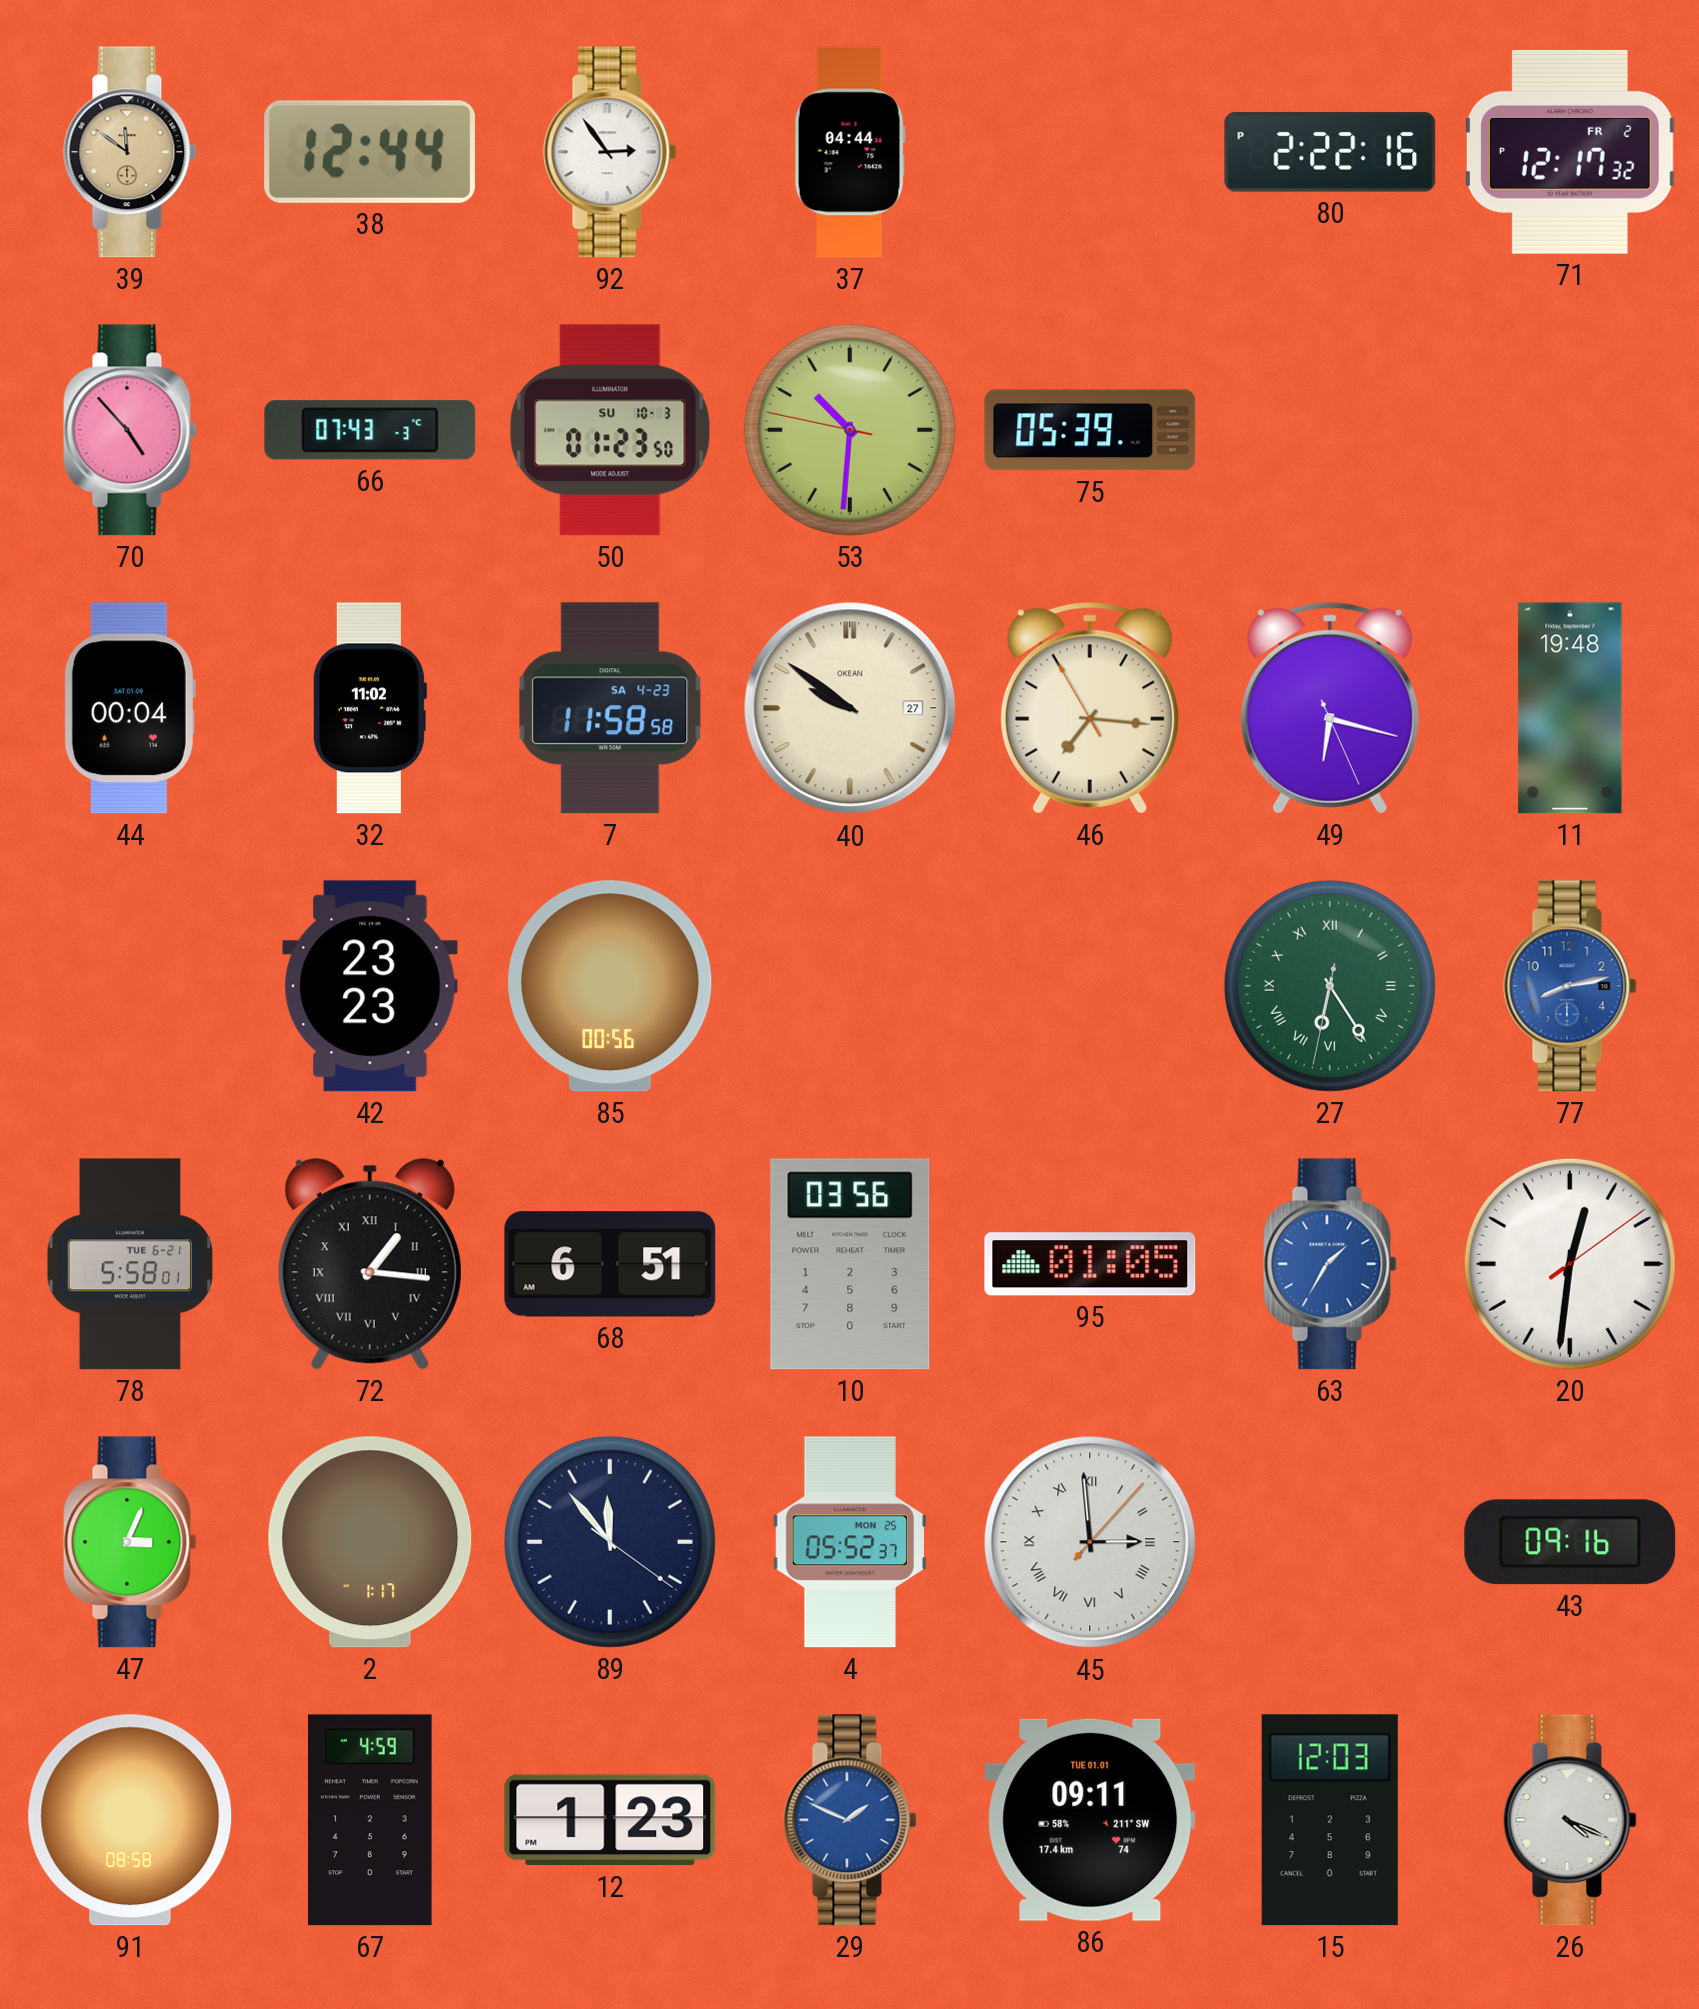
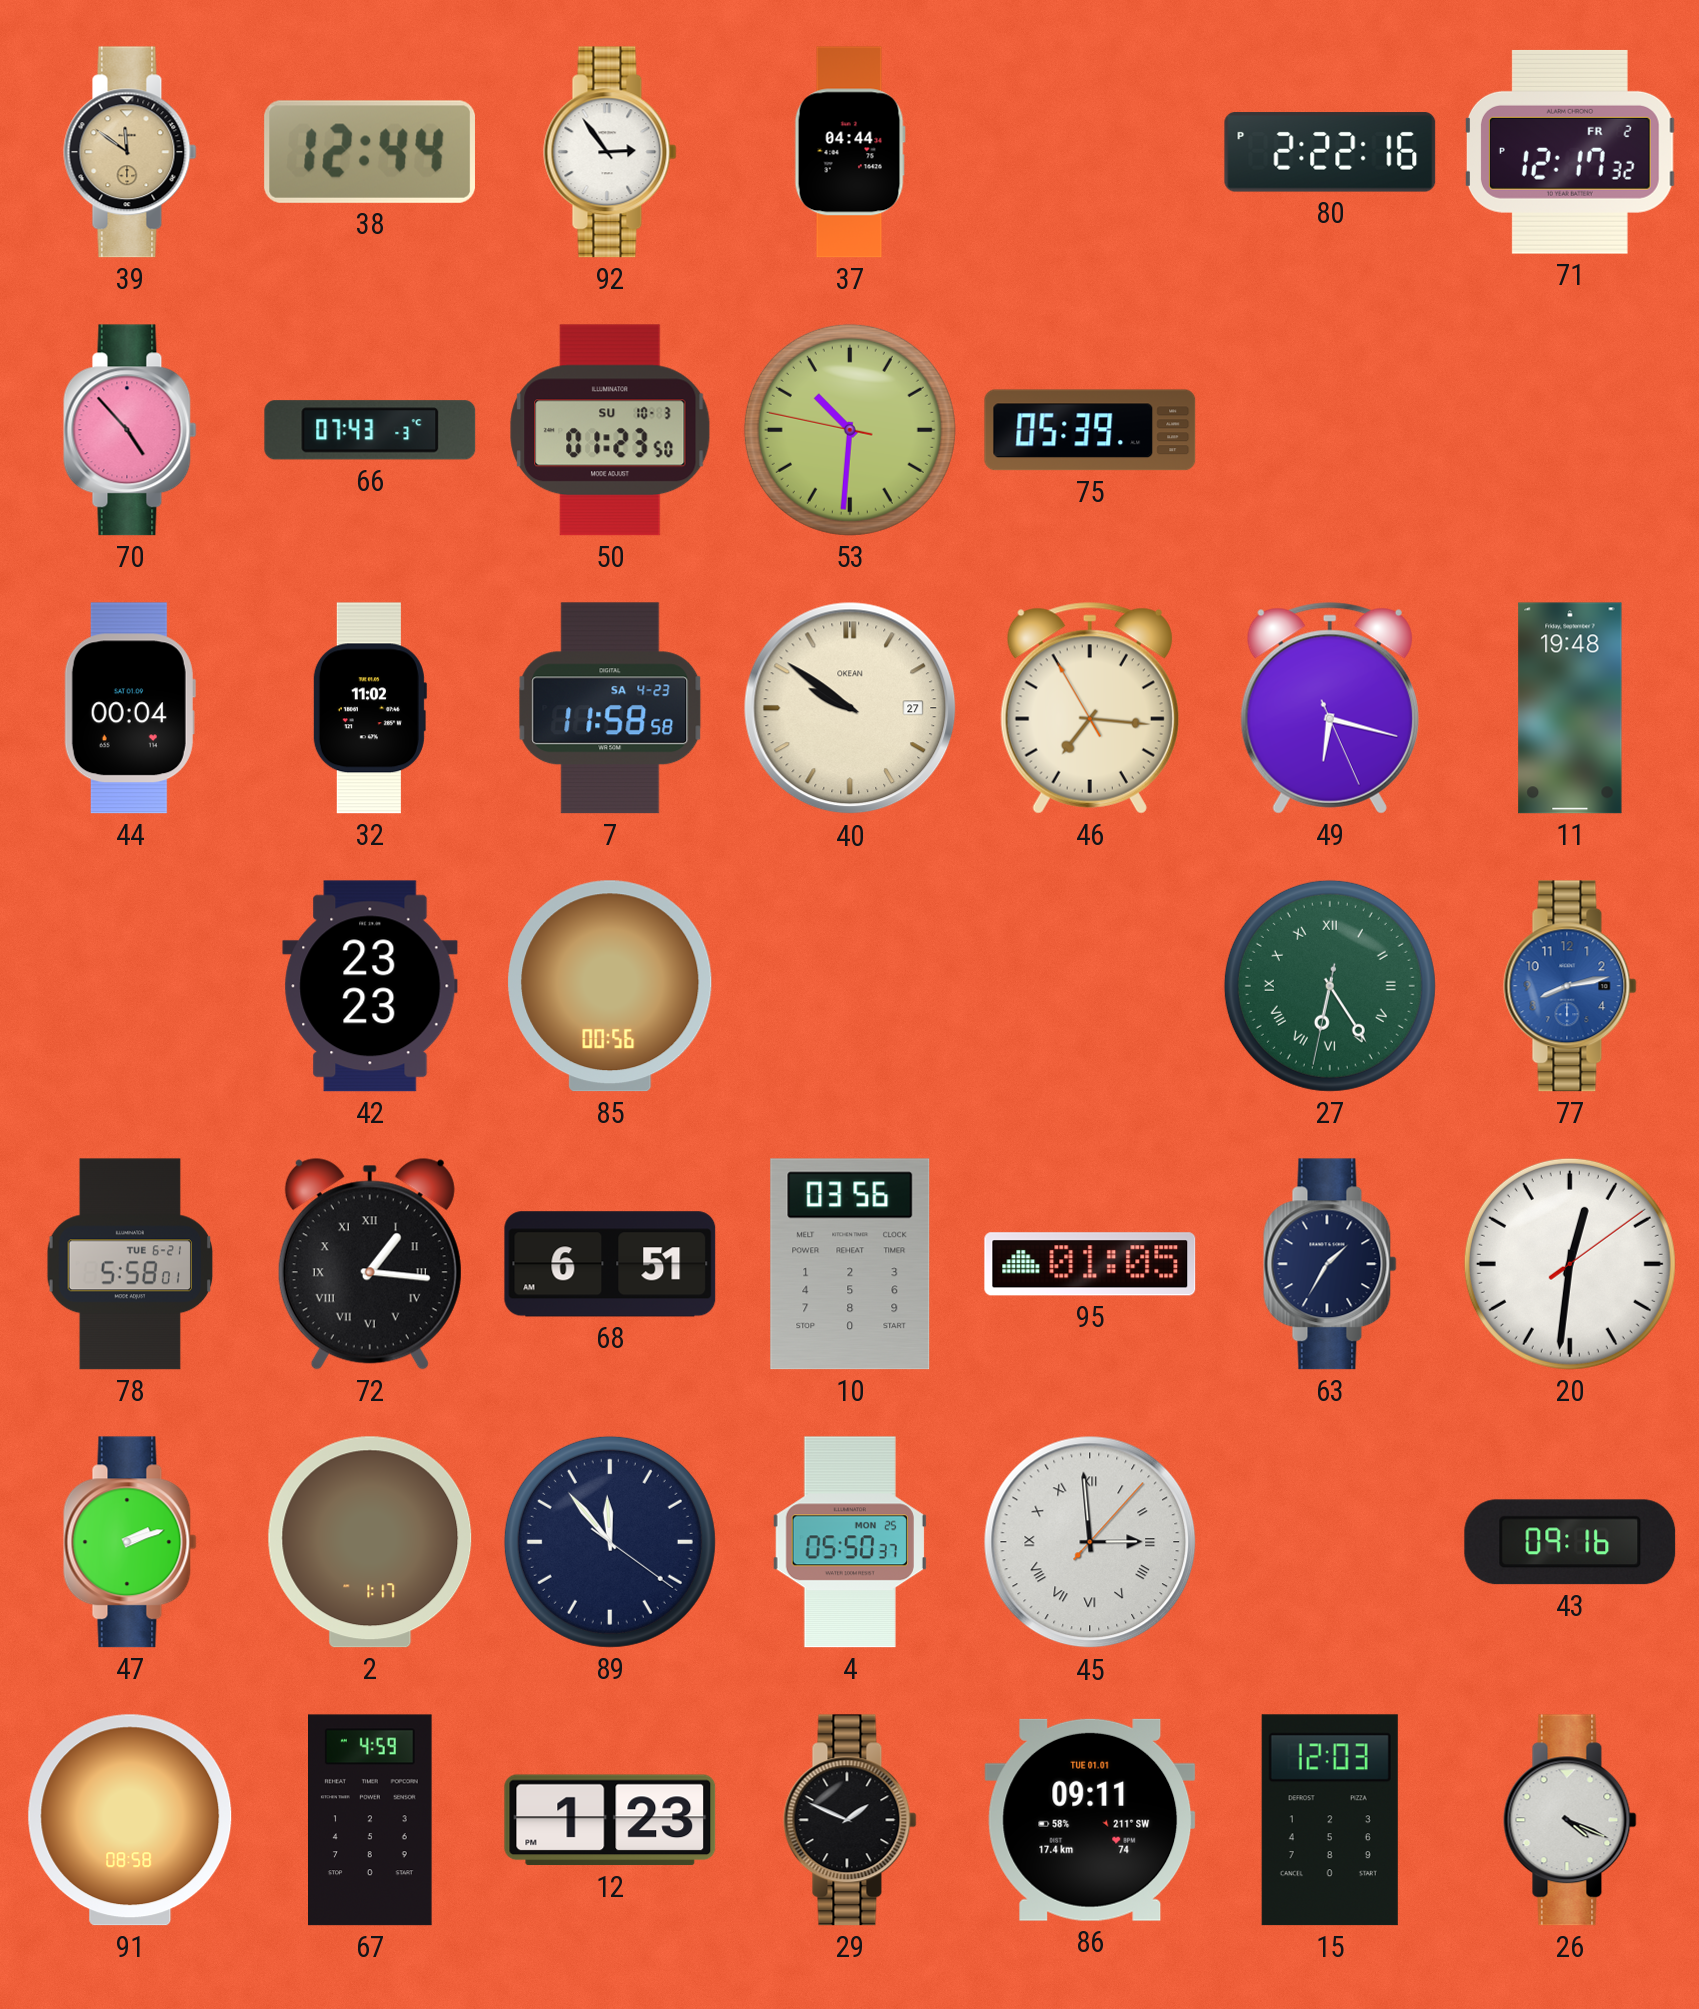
63 dial: blue -> navy
47: 3:04 -> 2:12
4: 05:52 -> 05:50
29 dial: blue -> black
